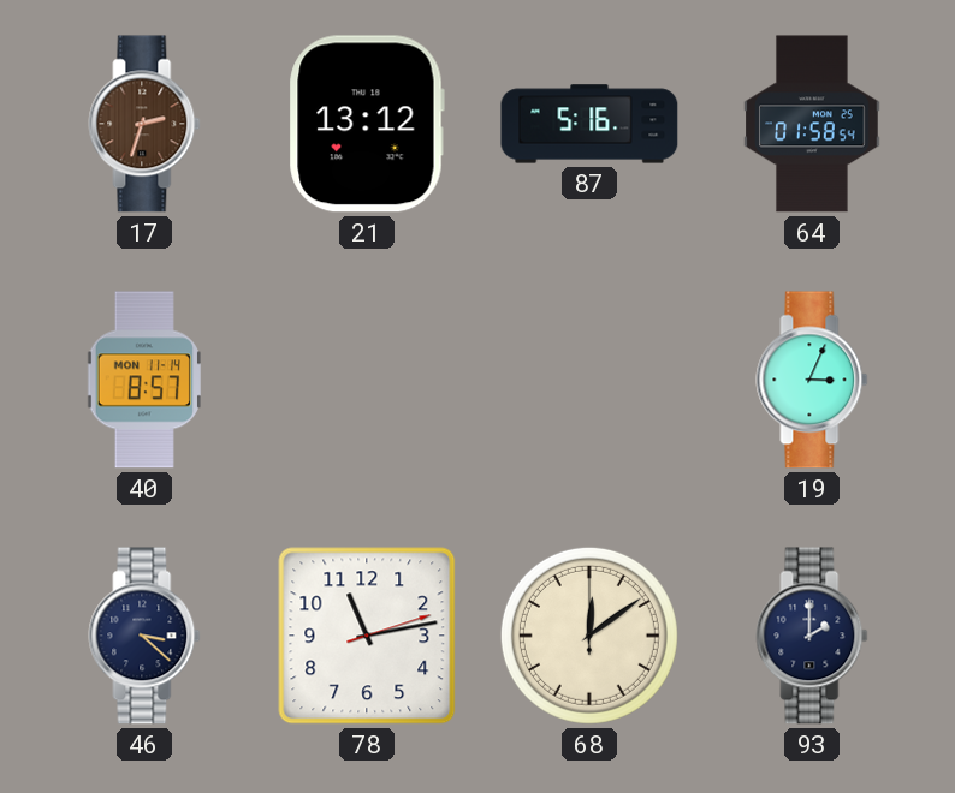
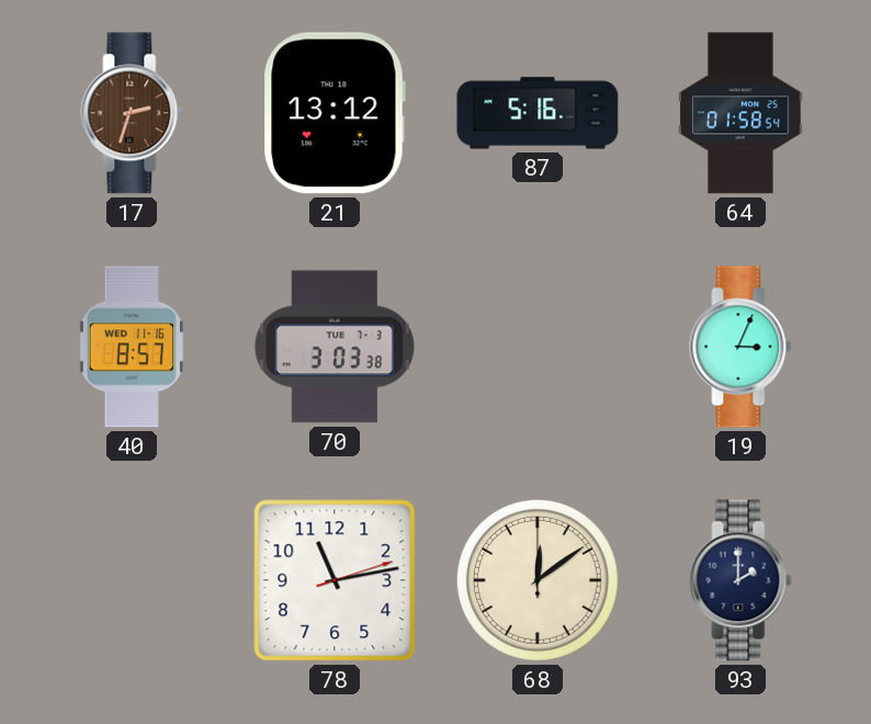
40 date: MON 11-14 -> WED 11-16
70: none -> 3:03
46: 3:22 -> none
